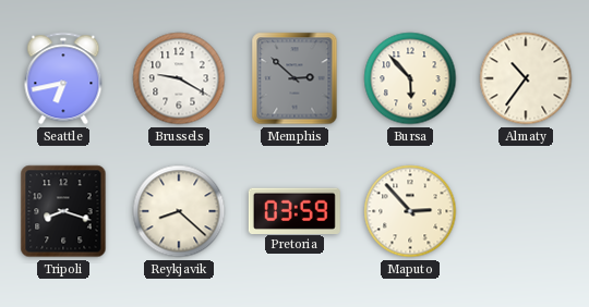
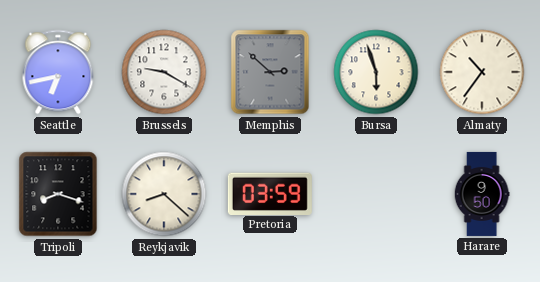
Bursa: 5:53 -> 5:57
Maputo: 2:53 -> none
Harare: none -> 9:50
